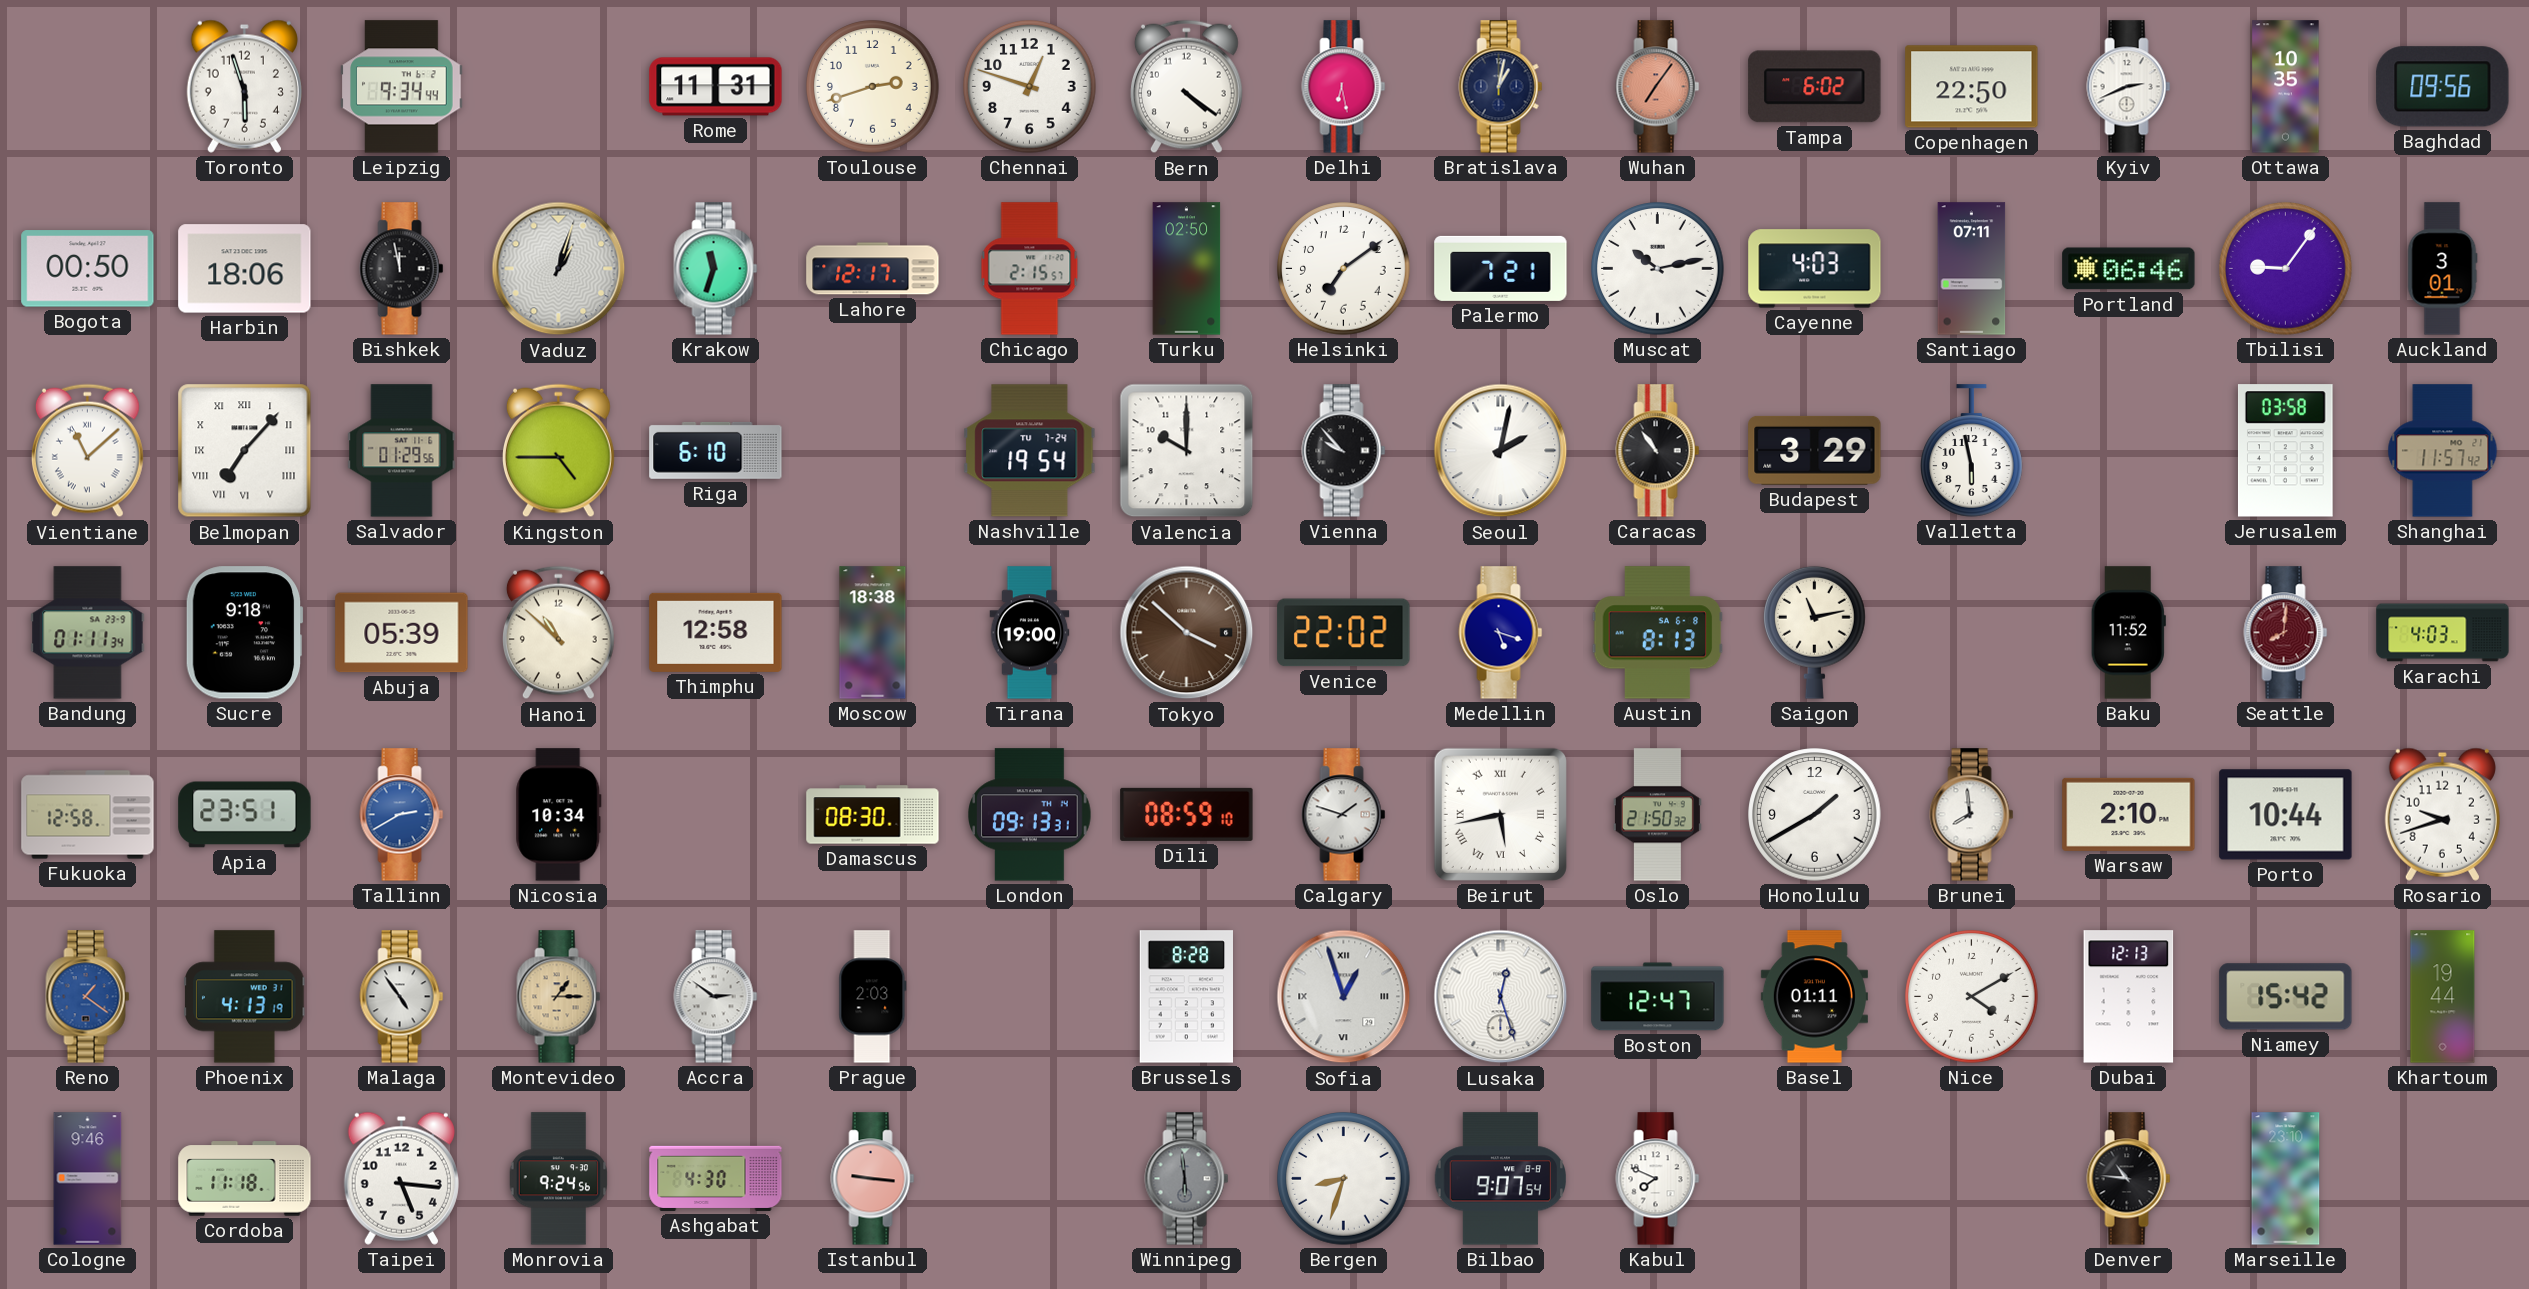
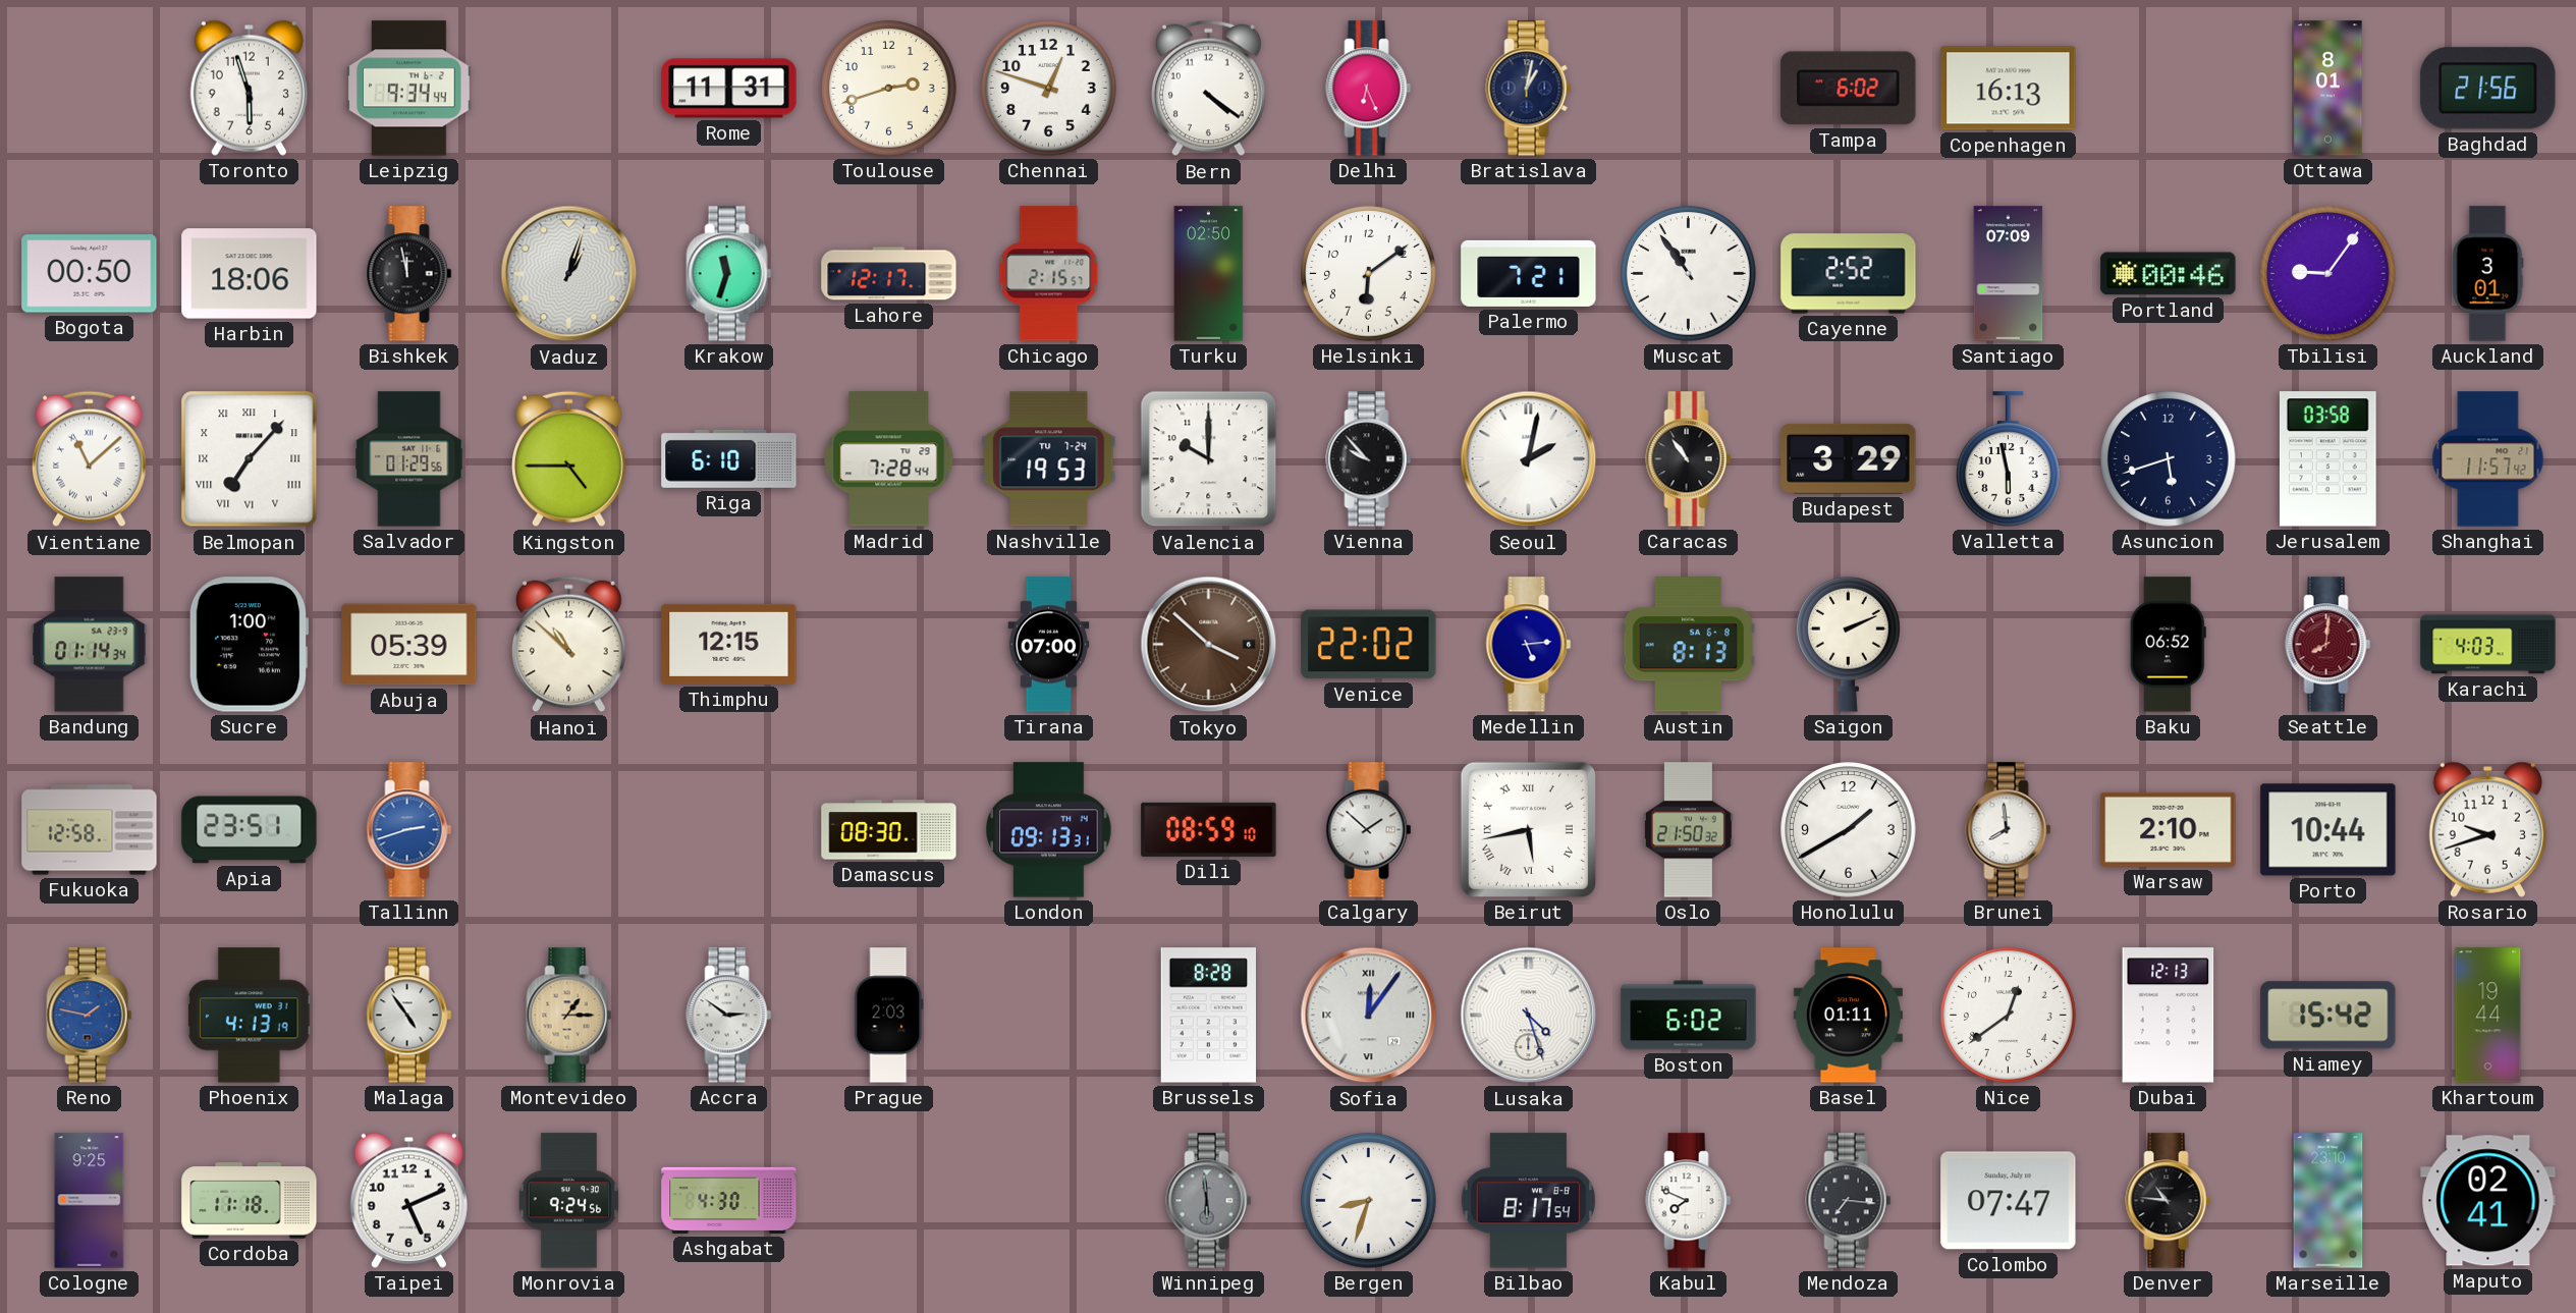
Delhi: 6:28 -> 6:26
Wuhan: 7:06 -> none
Copenhagen: 22:50 -> 16:13
Kyiv: 2:41 -> none
Ottawa: 10:35 -> 8:01
Baghdad: 09:56 -> 21:56
Helsinki: 7:09 -> 6:09
Muscat: 10:13 -> 10:54
Cayenne: 4:03 -> 2:52
Santiago: 07:11 -> 07:09
Portland: 06:46 -> 00:46
Madrid: none -> 7:28
Nashville: 19:54 -> 19:53
Asuncion: none -> 5:42
Bandung: 01:11 -> 01:14
Sucre: 9:18 -> 1:00
Thimphu: 12:58 -> 12:15
Moscow: 18:38 -> none
Tirana: 19:00 -> 07:00
Medellin: 5:18 -> 5:14
Saigon: 11:13 -> 2:11
Baku: 11:52 -> 06:52
Tallinn: 2:40 -> 2:42
Nicosia: 10:34 -> none
Calgary: 1:48 -> 1:52
Reno: 1:21 -> 1:47
Sofia: 12:57 -> 12:06
Lusaka: 12:27 -> 4:27
Boston: 12:47 -> 6:02
Nice: 4:10 -> 12:39
Cologne: 9:46 -> 9:25
Taipei: 5:16 -> 5:11
Istanbul: 9:16 -> none
Bilbao: 9:07 -> 8:17
Mendoza: none -> 7:16
Colombo: none -> 07:47
Maputo: none -> 02:41
